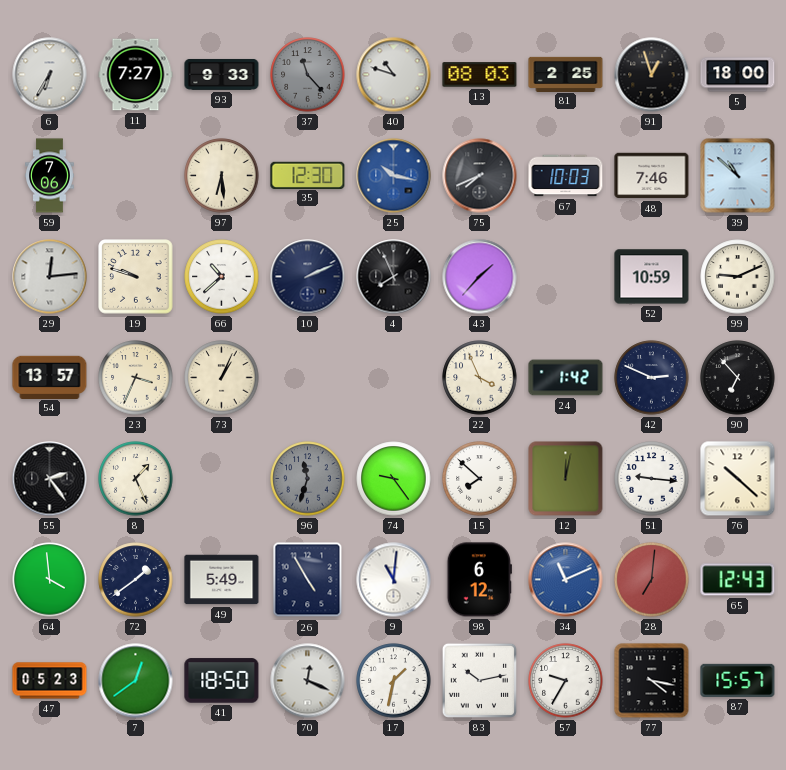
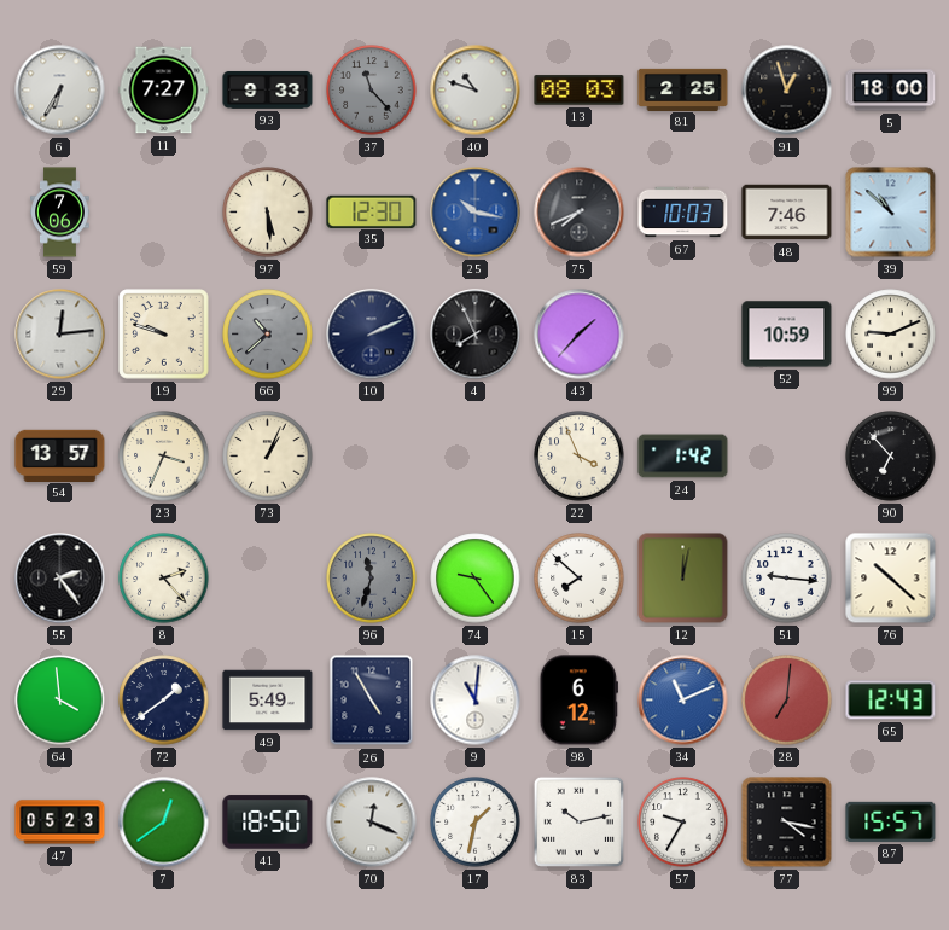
97: 6:29 -> 5:29
66 dial: white -> grey
42: 2:49 -> none
8: 1:26 -> 2:23
